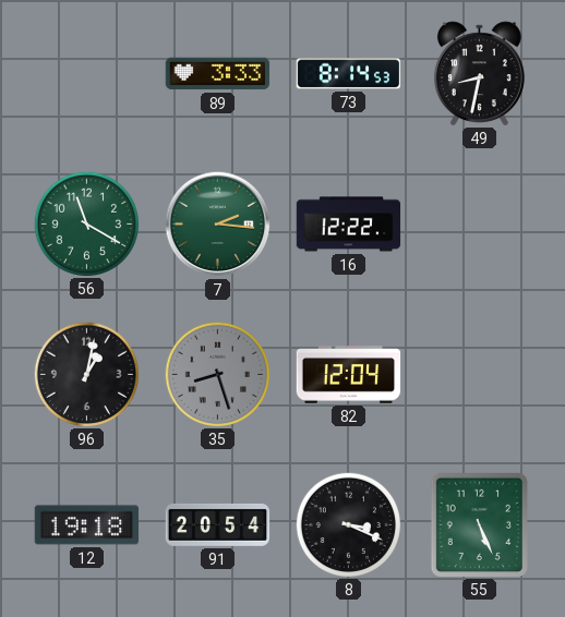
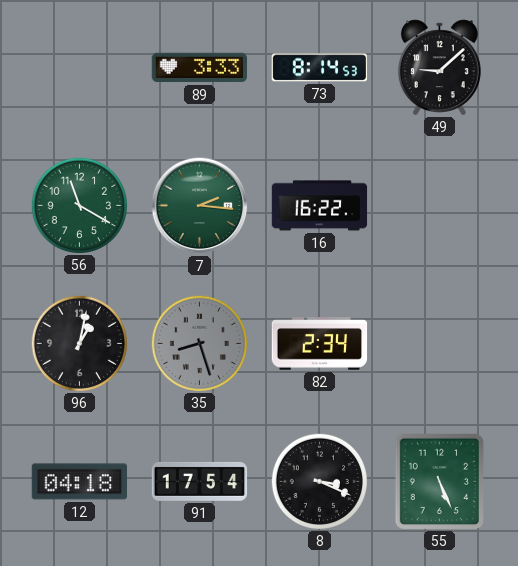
49: 8:32 -> 9:08
16: 12:22 -> 16:22
82: 12:04 -> 2:34
12: 19:18 -> 04:18
91: 20:54 -> 17:54
